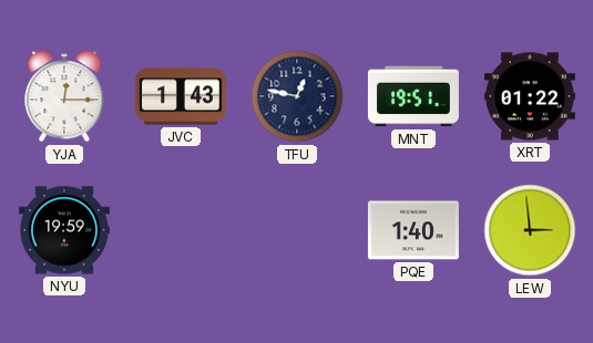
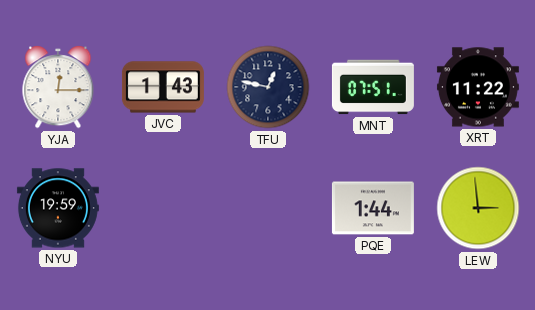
MNT: 19:51 -> 07:51
XRT: 01:22 -> 11:22
PQE: 1:40 -> 1:44
